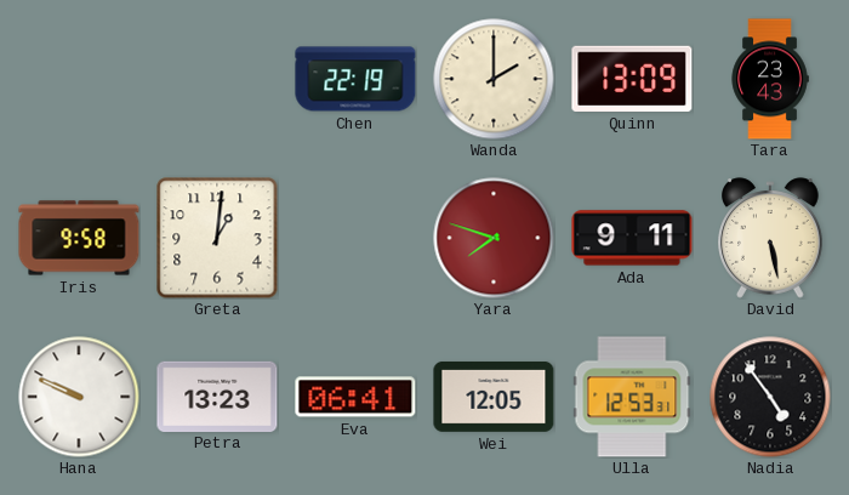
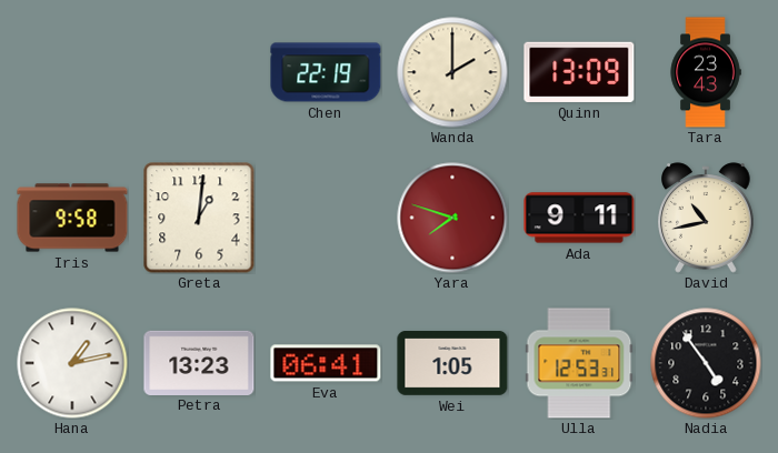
David: 5:28 -> 10:43
Hana: 9:49 -> 1:13
Wei: 12:05 -> 1:05
